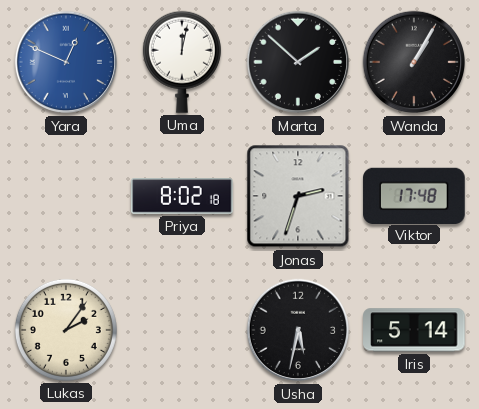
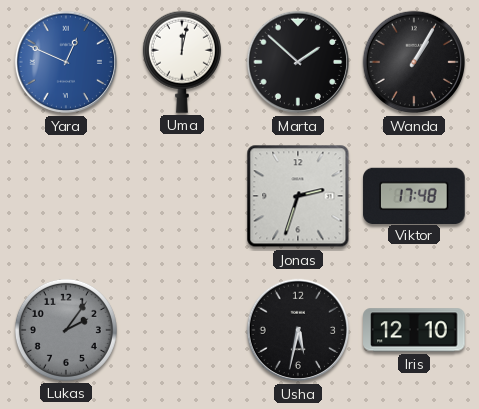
Priya: 8:02 -> none
Lukas dial: cream -> grey
Iris: 5:14 -> 12:10
